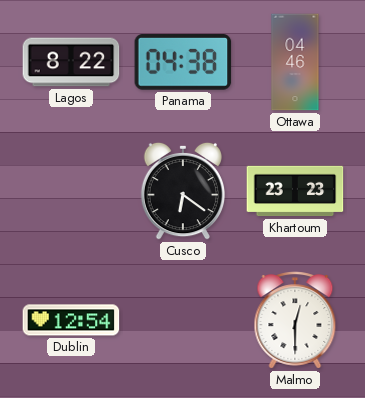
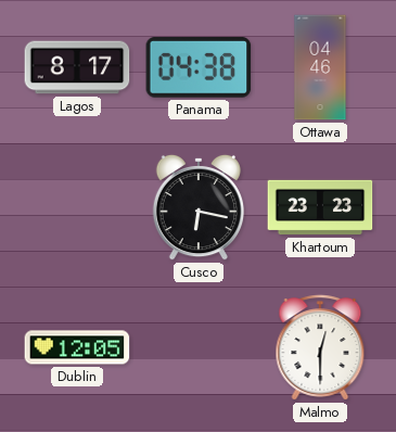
Lagos: 8:22 -> 8:17
Cusco: 6:21 -> 6:17
Dublin: 12:54 -> 12:05
